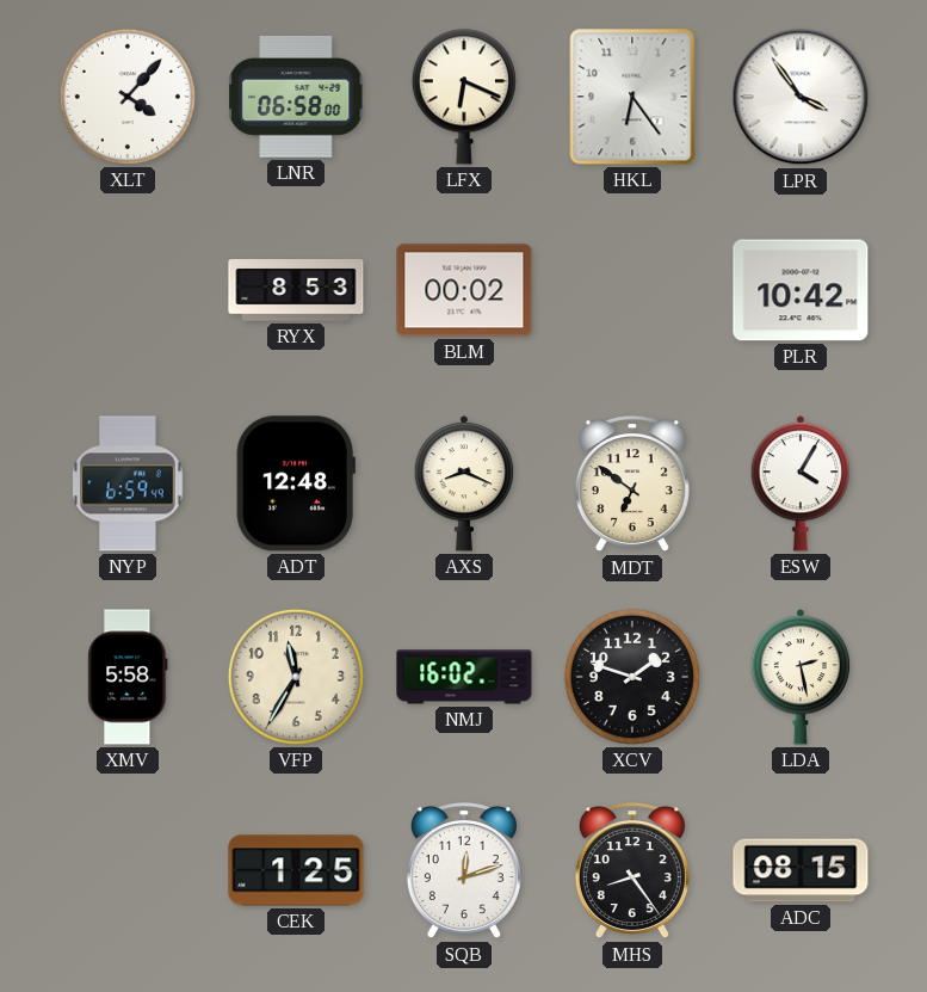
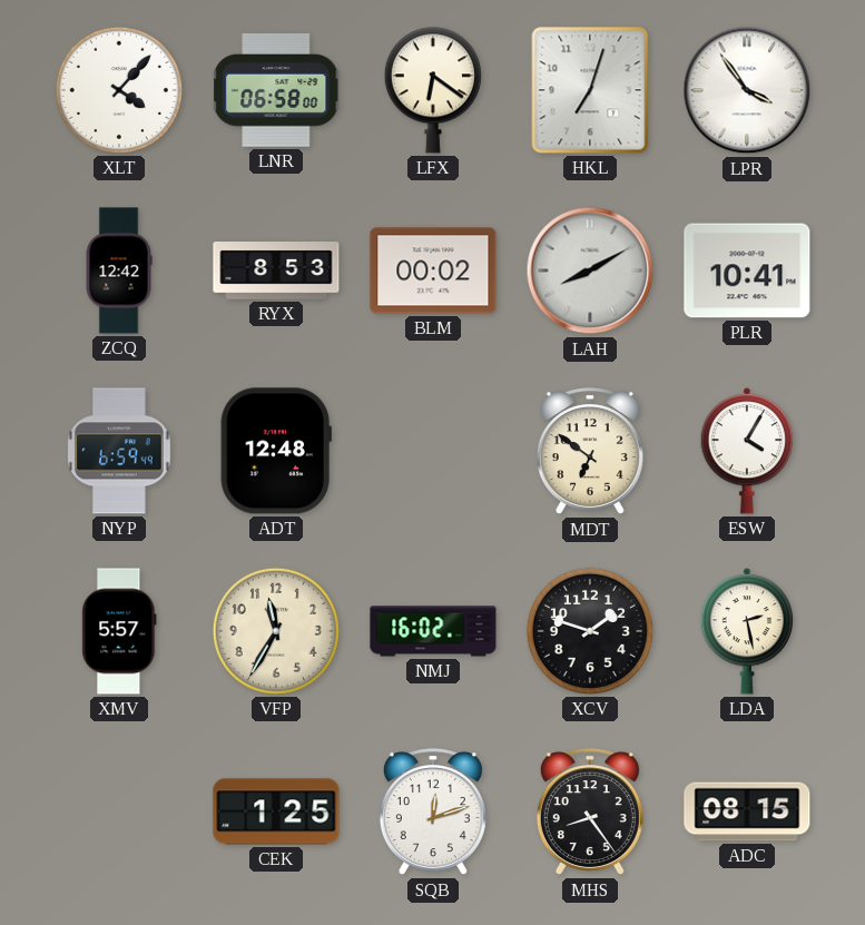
LFX: 6:19 -> 6:21
HKL: 6:24 -> 7:03
ZCQ: none -> 12:42
LAH: none -> 8:10
PLR: 10:42 -> 10:41
AXS: 8:19 -> none
XMV: 5:58 -> 5:57
